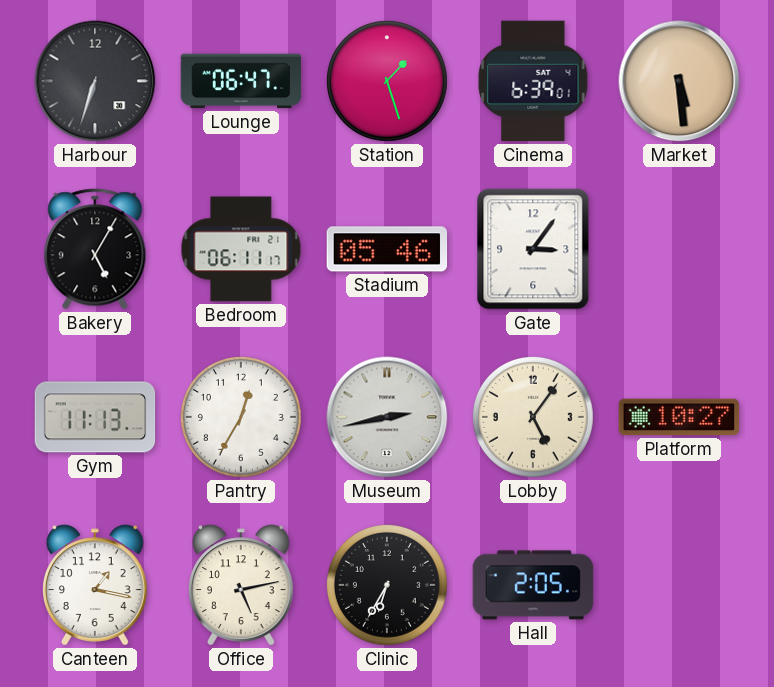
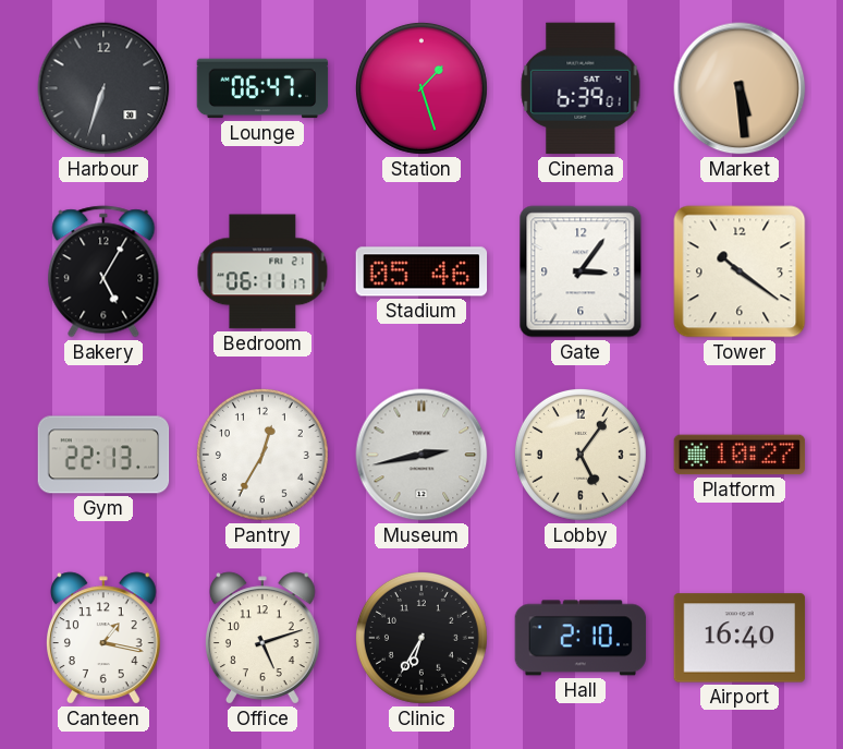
Tower: none -> 10:21
Gym: 11:13 -> 22:13
Office: 5:13 -> 5:12
Hall: 2:05 -> 2:10
Airport: none -> 16:40
